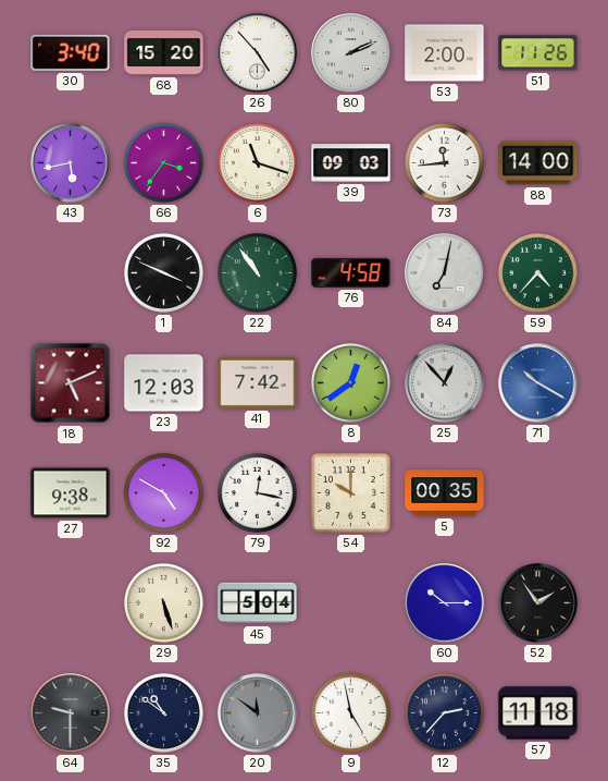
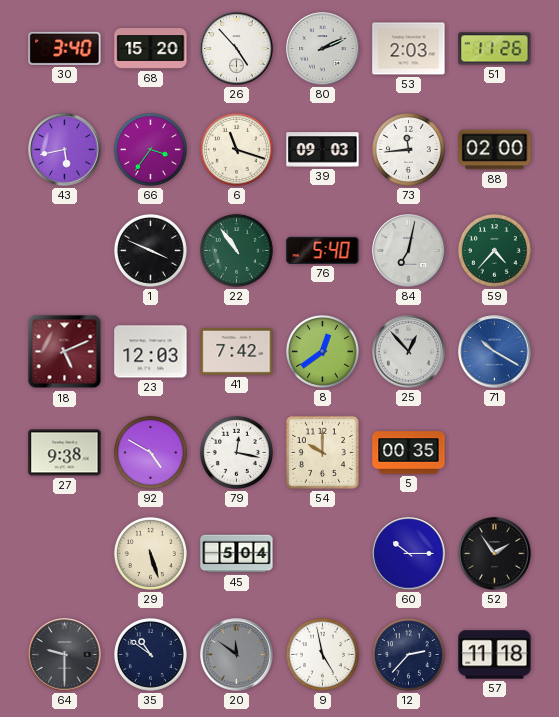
53: 2:00 -> 2:03
88: 14:00 -> 02:00
76: 4:58 -> 5:40
